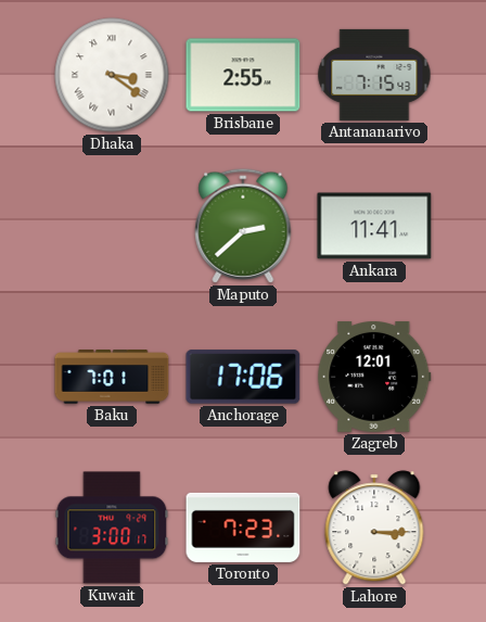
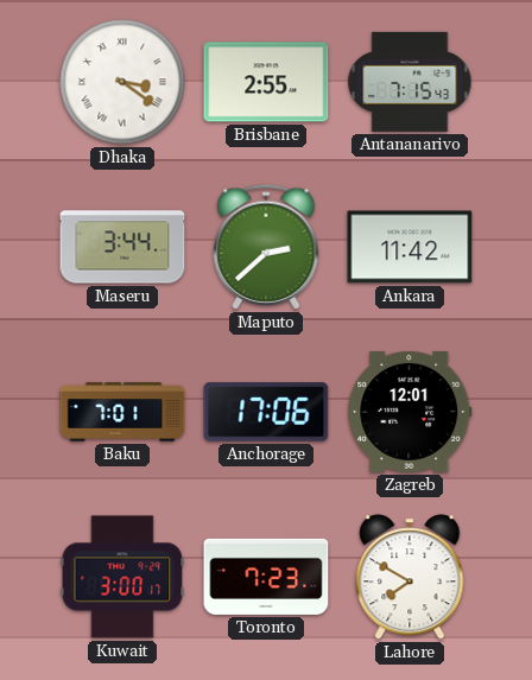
Maseru: none -> 3:44
Ankara: 11:41 -> 11:42
Lahore: 3:15 -> 7:50
